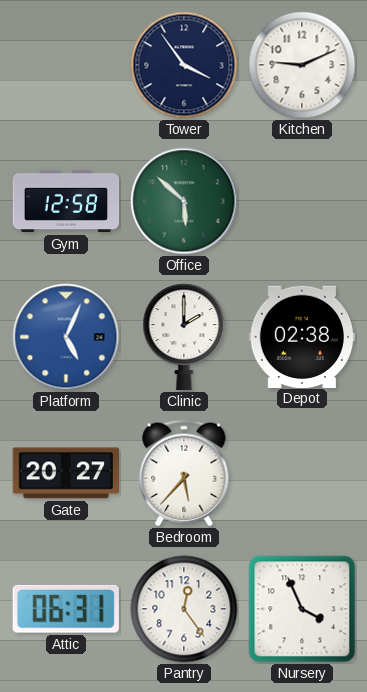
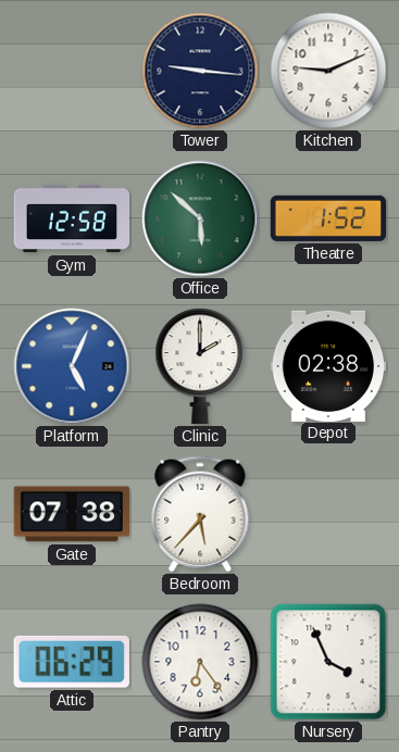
Tower: 3:54 -> 9:16
Theatre: none -> 1:52
Gate: 20:27 -> 07:38
Attic: 06:31 -> 06:29
Pantry: 12:24 -> 6:24
